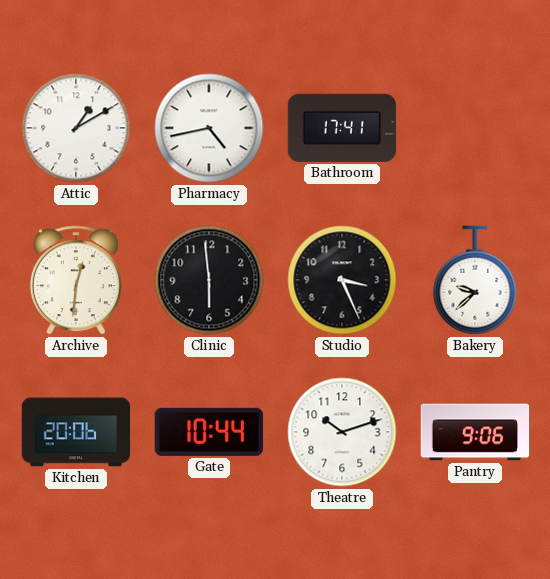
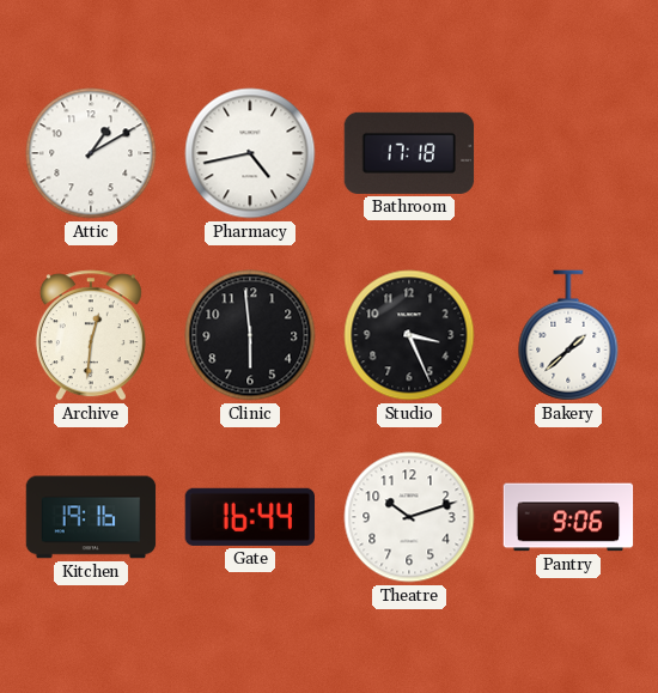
Bathroom: 17:41 -> 17:18
Bakery: 9:38 -> 1:38
Kitchen: 20:06 -> 19:16
Gate: 10:44 -> 16:44
